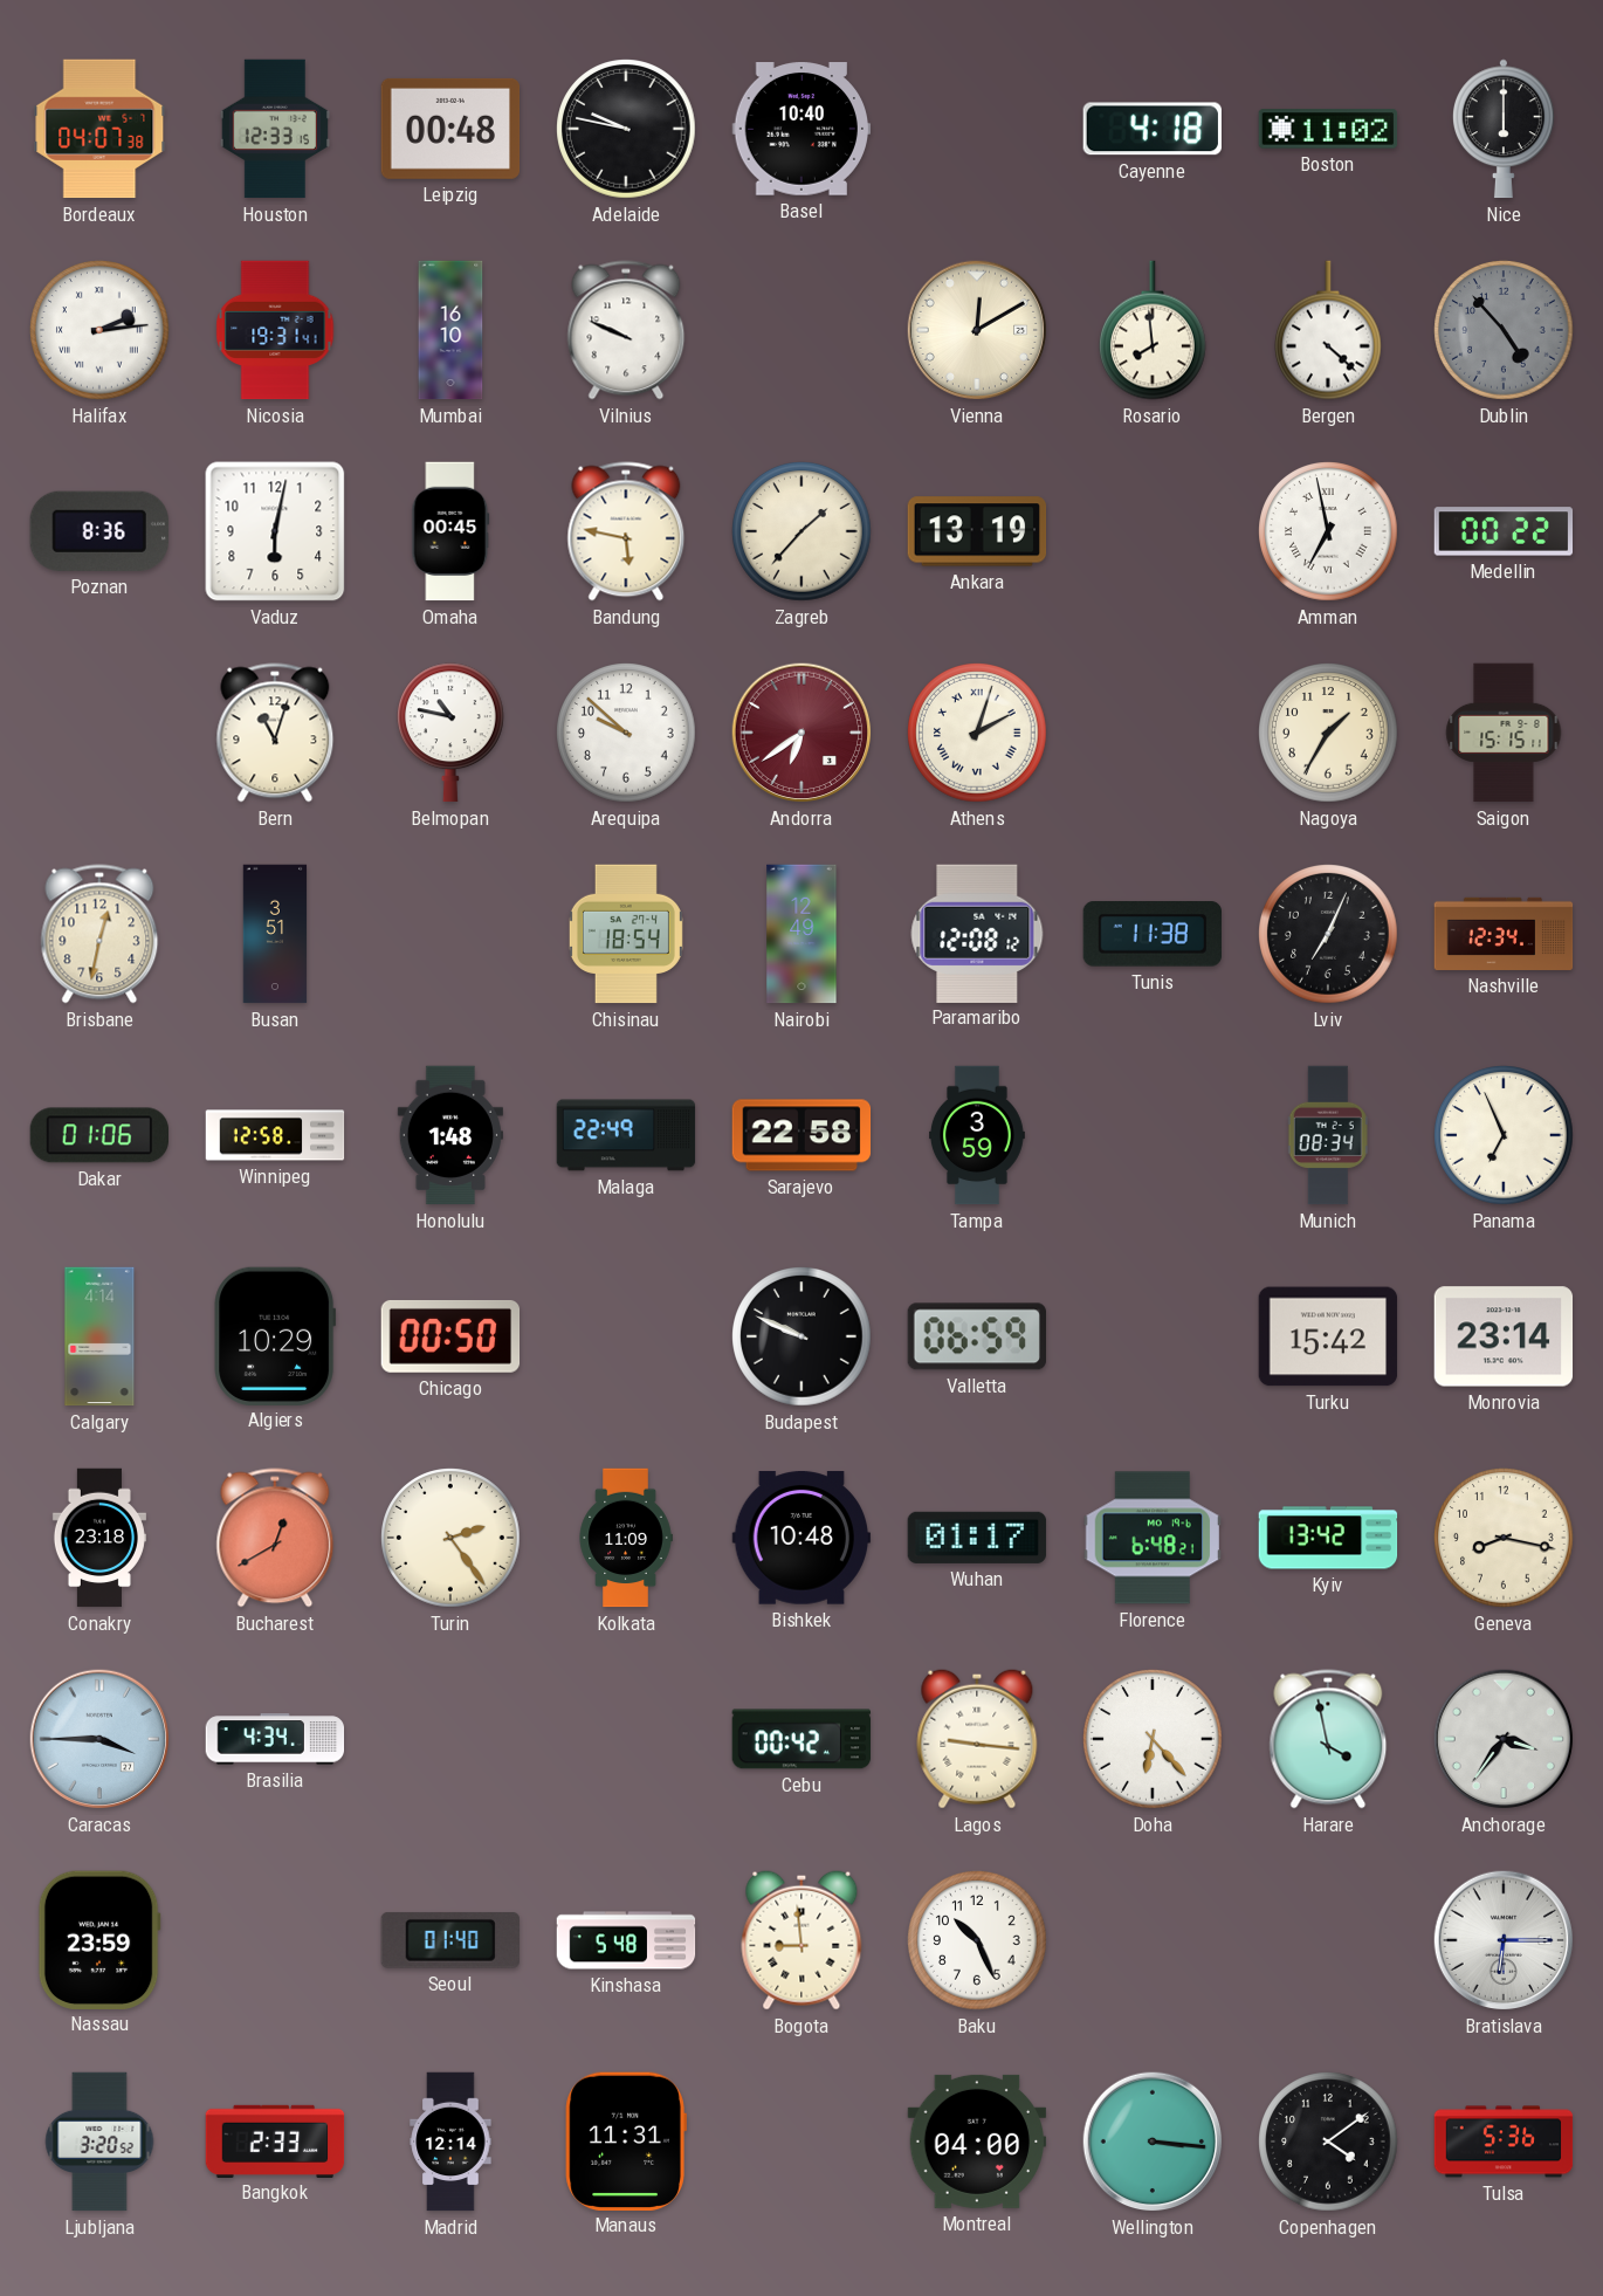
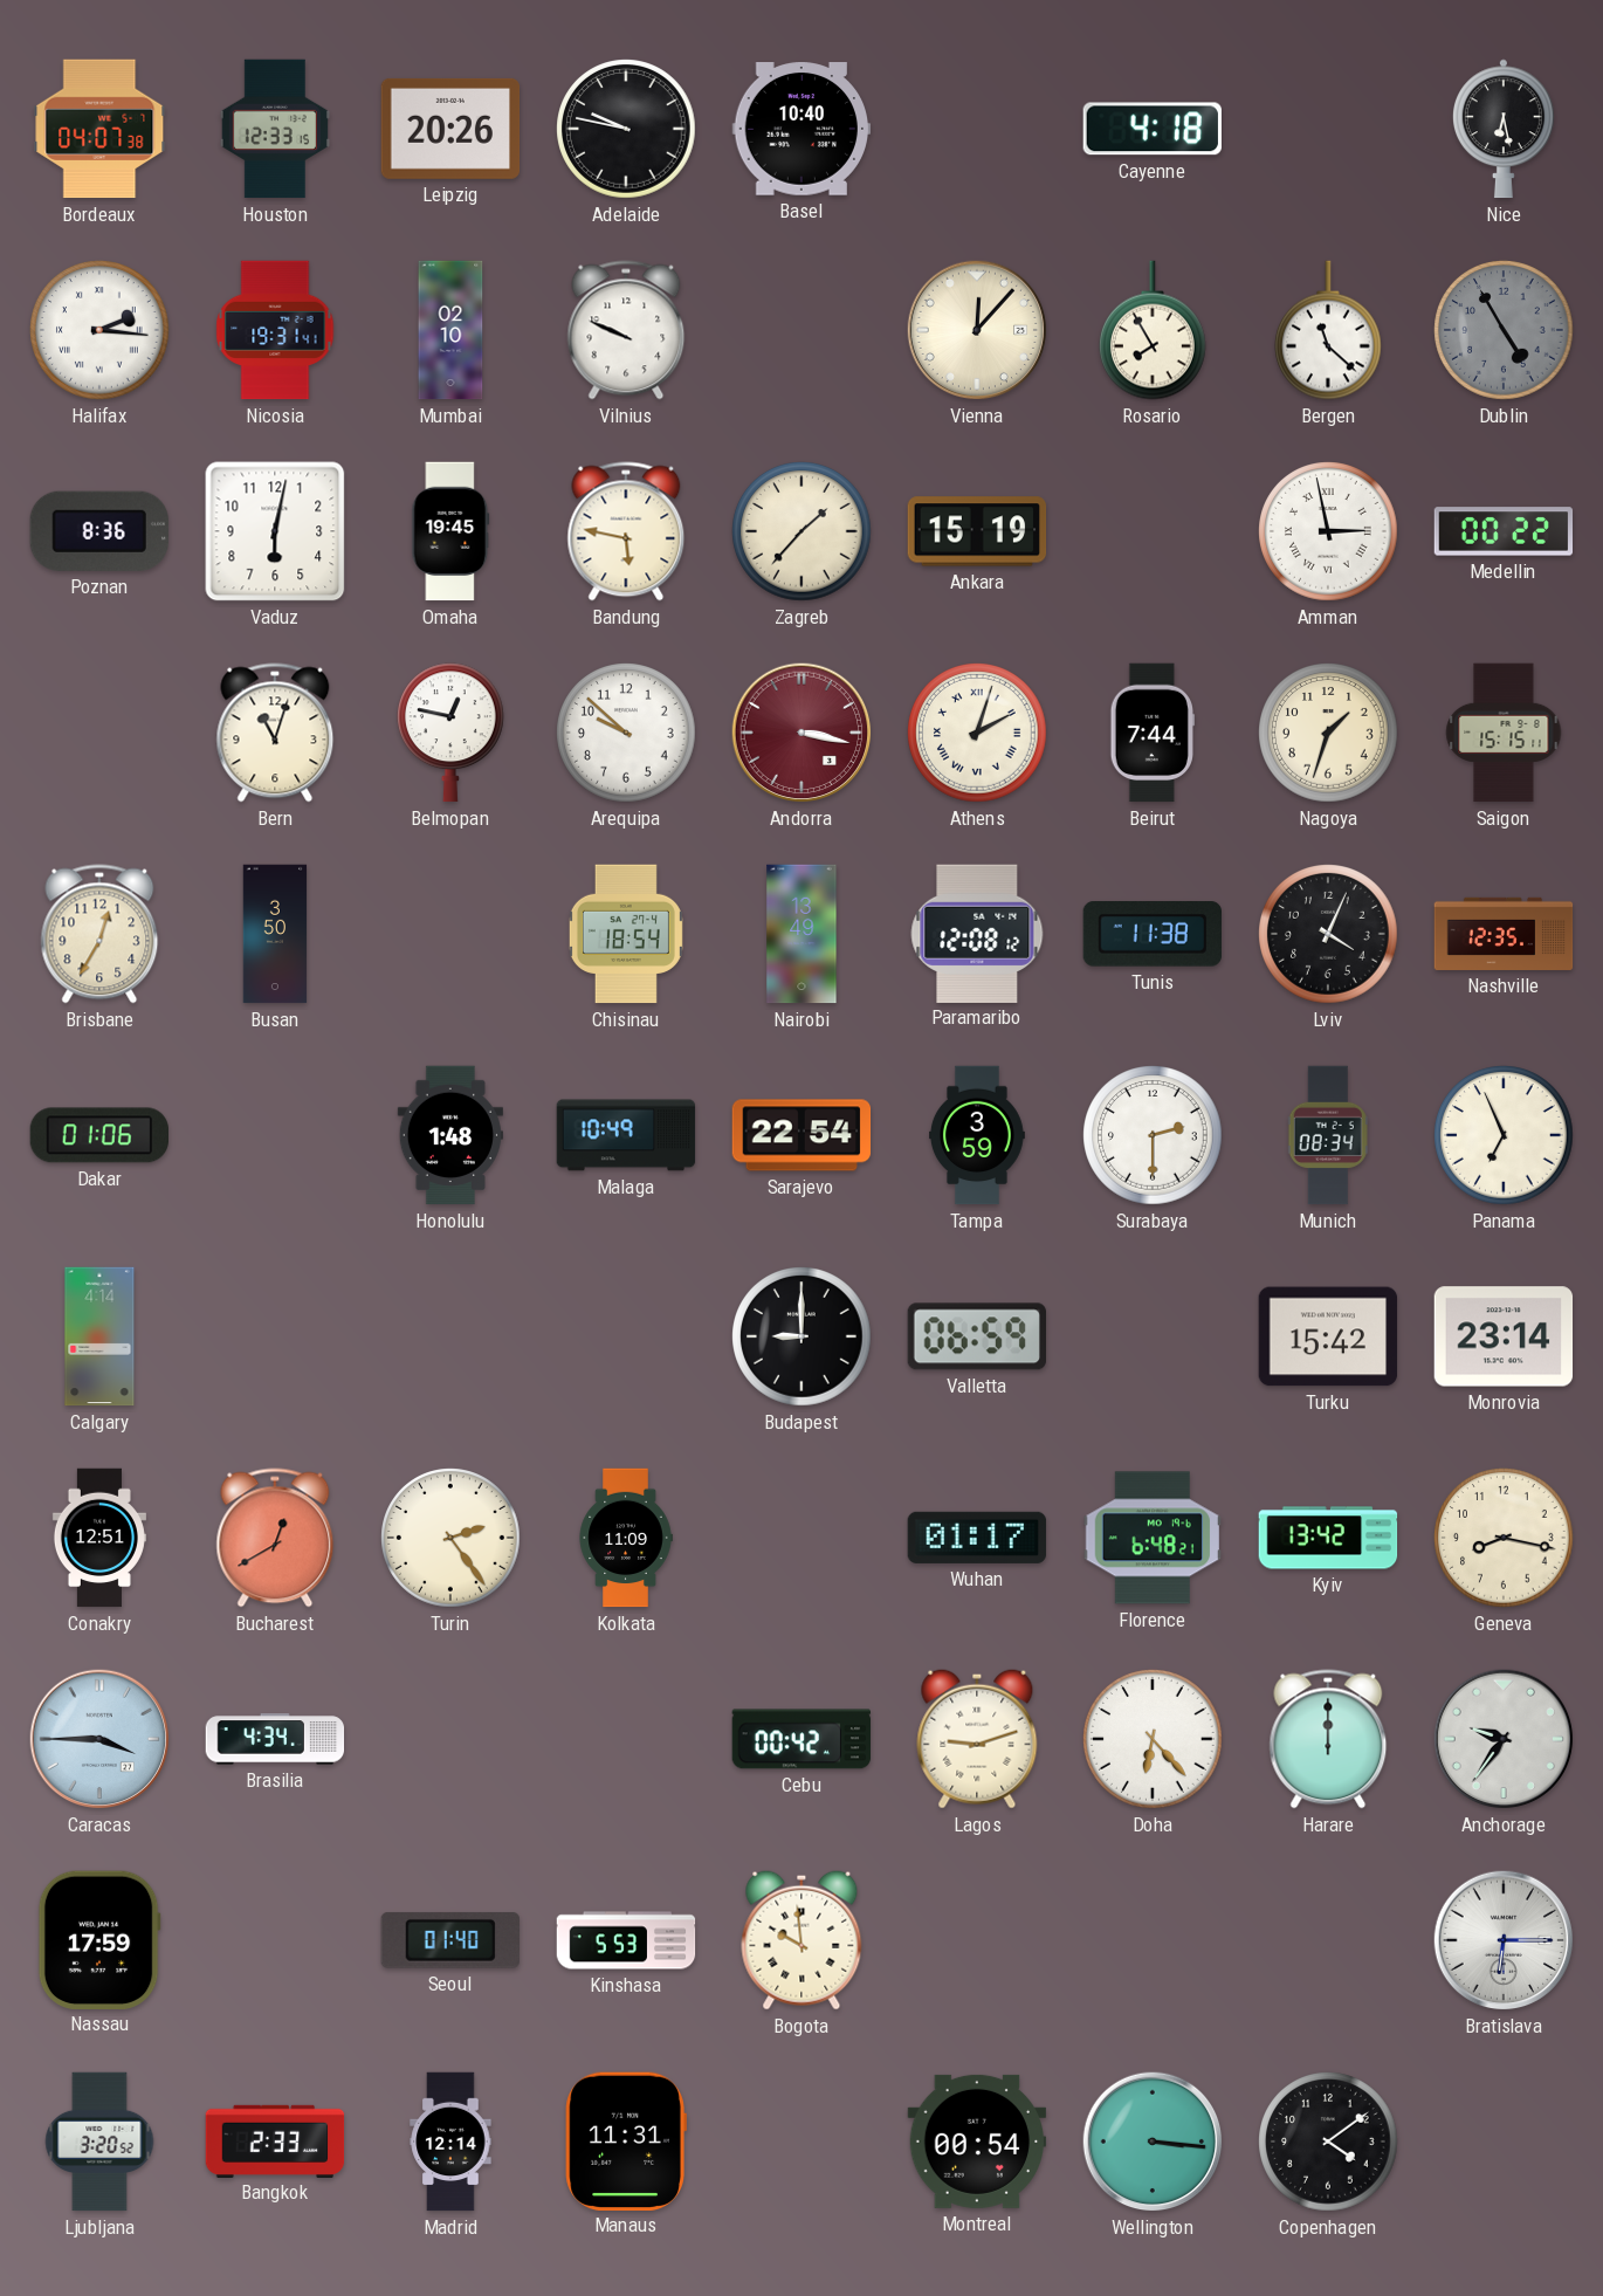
Leipzig: 00:48 -> 20:26
Boston: 11:02 -> none
Nice: 6:00 -> 6:28
Halifax: 2:14 -> 2:16
Mumbai: 16:10 -> 02:10
Vienna: 12:10 -> 12:07
Rosario: 7:59 -> 7:55
Bergen: 4:22 -> 11:22
Dublin: 4:53 -> 4:55
Omaha: 00:45 -> 19:45
Ankara: 13:19 -> 15:19
Amman: 6:58 -> 2:58
Belmopan: 10:47 -> 12:47
Andorra: 6:39 -> 3:17
Beirut: none -> 7:44
Nagoya: 1:35 -> 1:33
Brisbane: 12:32 -> 12:35
Busan: 3:51 -> 3:50
Nairobi: 12:49 -> 13:49
Lviv: 7:04 -> 4:04
Nashville: 12:34 -> 12:35
Winnipeg: 12:58 -> none
Malaga: 22:49 -> 10:49
Sarajevo: 22:58 -> 22:54
Surabaya: none -> 2:30
Algiers: 10:29 -> none
Chicago: 00:50 -> none
Budapest: 9:49 -> 9:00
Conakry: 23:18 -> 12:51
Bishkek: 10:48 -> none
Lagos: 9:16 -> 9:12
Harare: 3:58 -> 12:00
Anchorage: 3:36 -> 9:36
Nassau: 23:59 -> 17:59
Kinshasa: 5:48 -> 5:53
Bogota: 8:59 -> 9:59
Baku: 10:26 -> none
Montreal: 04:00 -> 00:54
Tulsa: 5:36 -> none
